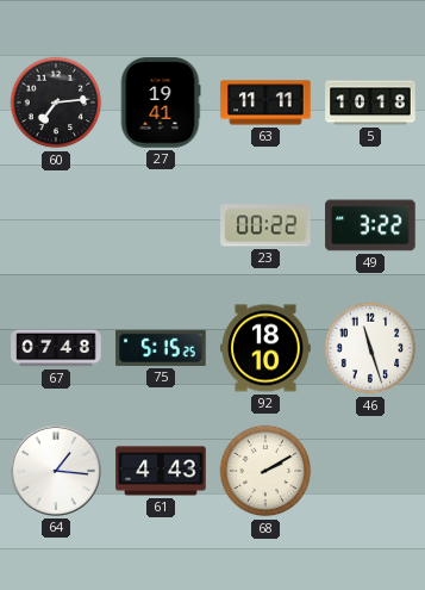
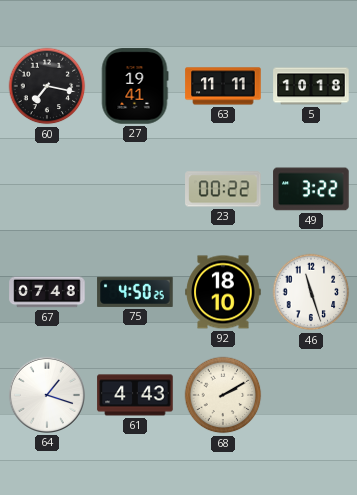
60: 7:14 -> 7:17
75: 5:15 -> 4:50
64: 1:16 -> 1:18
